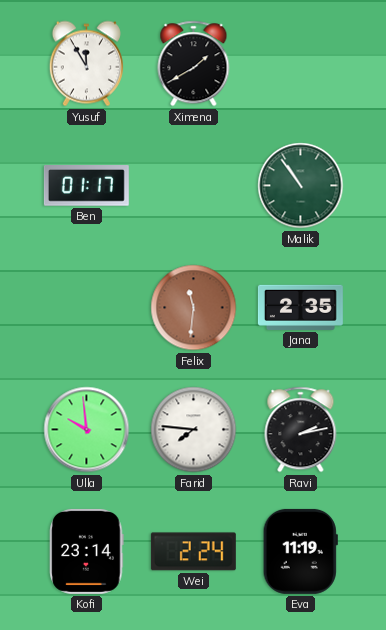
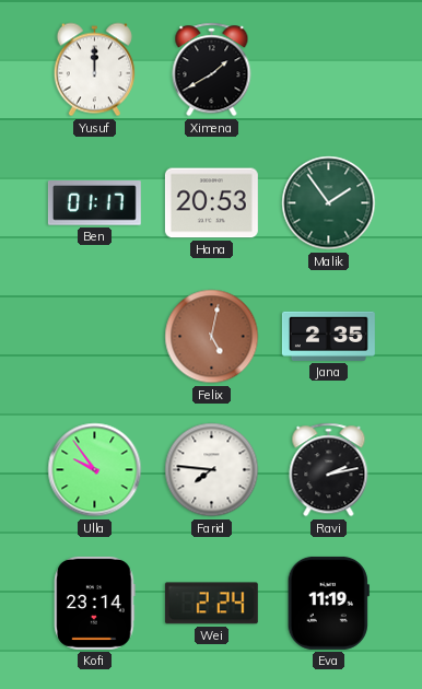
Yusuf: 11:55 -> 12:00
Hana: none -> 20:53
Malik: 10:54 -> 1:54
Felix: 11:31 -> 5:02
Ulla: 9:59 -> 9:54
